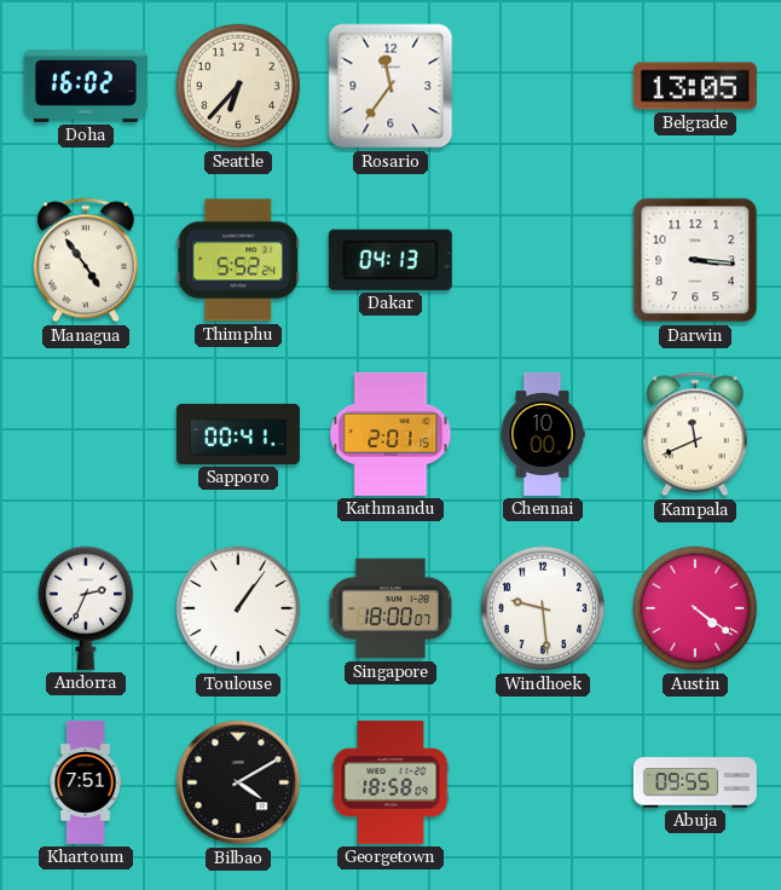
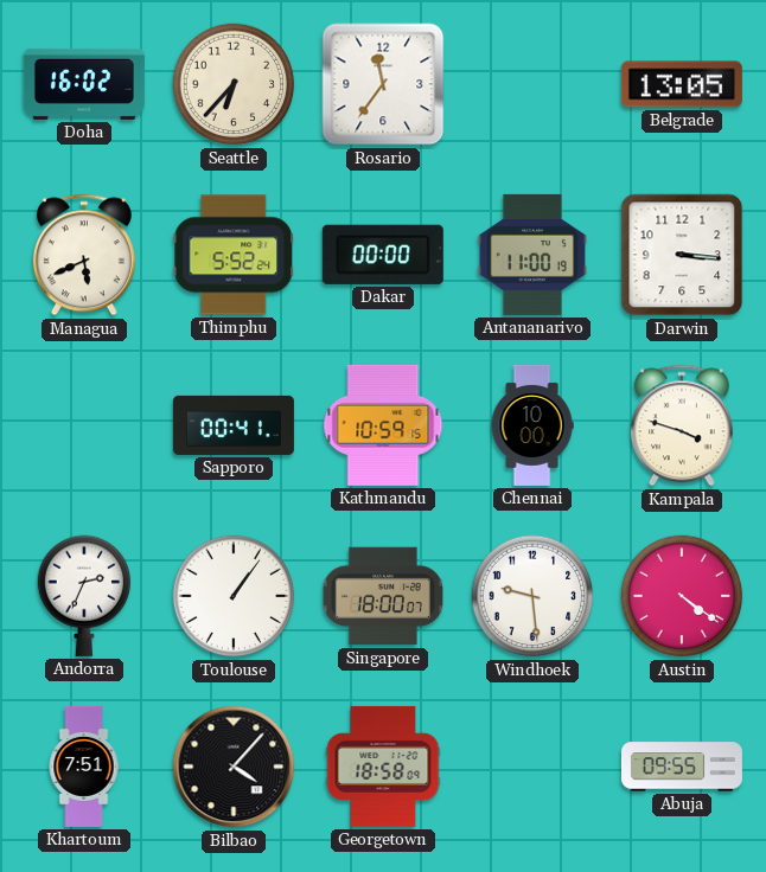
Managua: 4:54 -> 5:41
Dakar: 04:13 -> 00:00
Antananarivo: none -> 11:00
Kathmandu: 2:01 -> 10:59
Kampala: 11:41 -> 3:48
Bilbao: 4:10 -> 4:07
